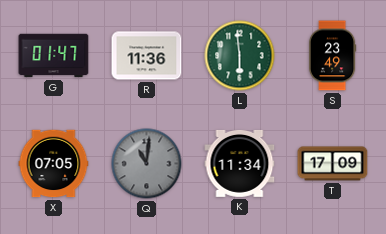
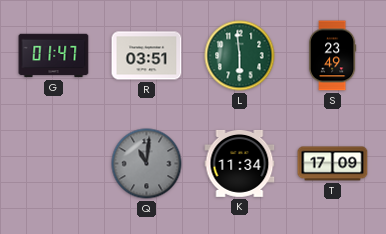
R: 11:36 -> 03:51
X: 07:05 -> none
